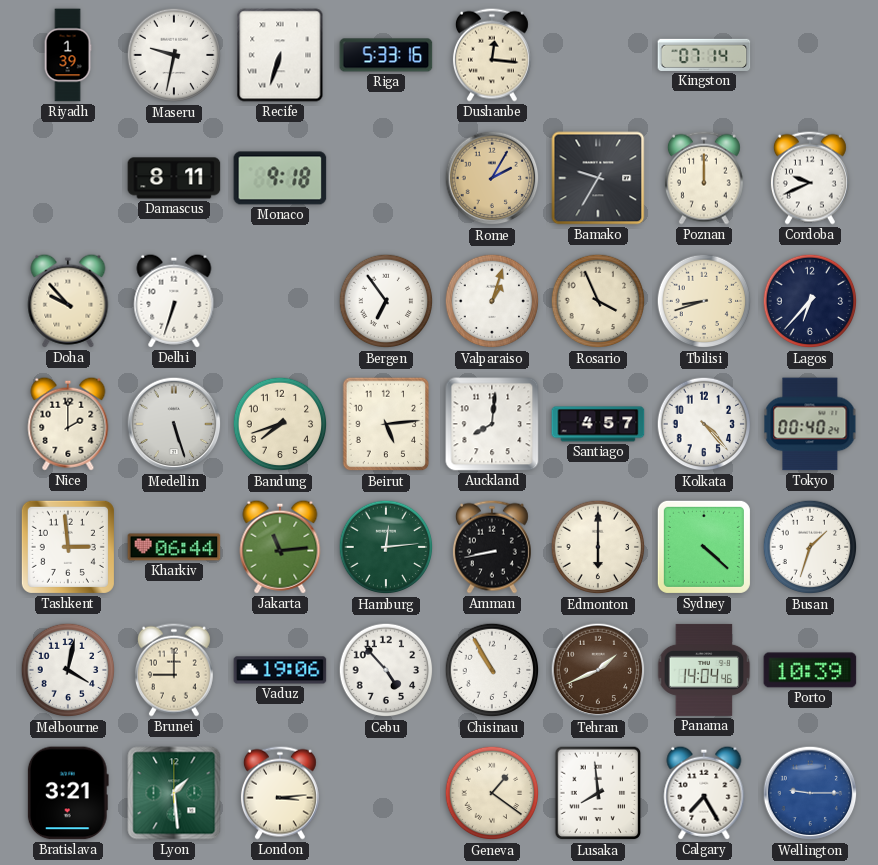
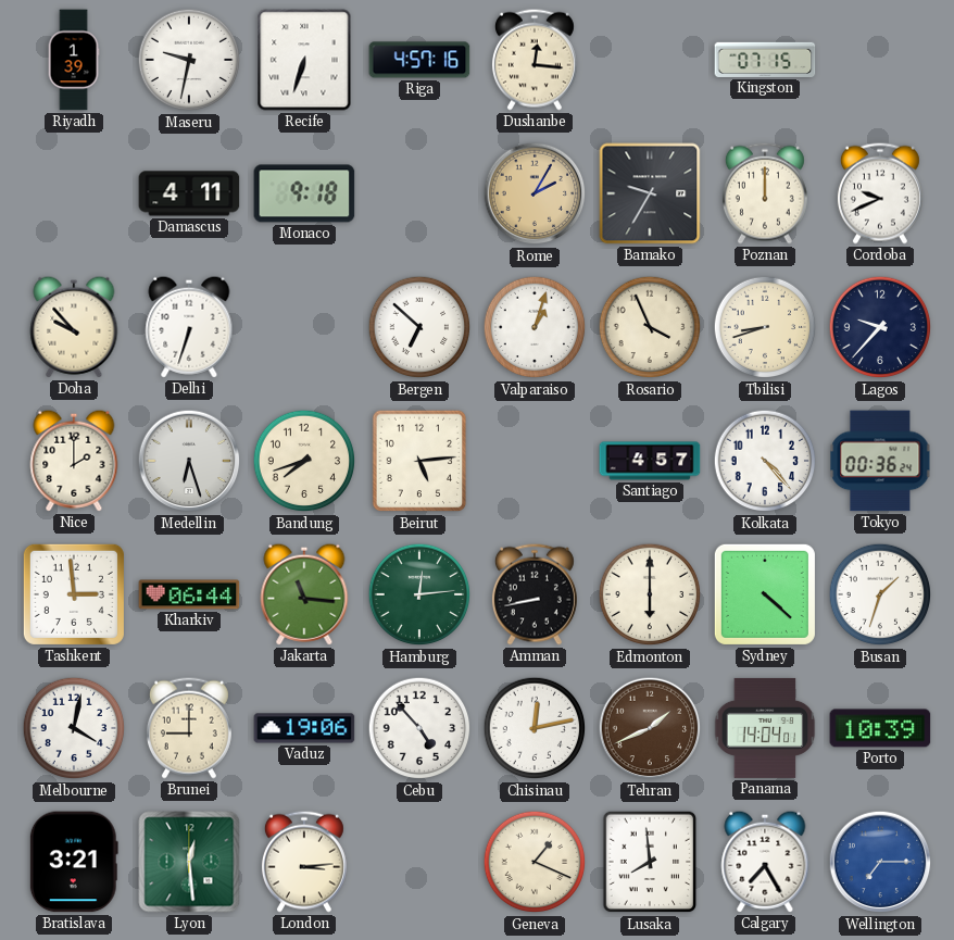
Riga: 5:33 -> 4:57
Kingston: 07:14 -> 07:15
Damascus: 8:11 -> 4:11
Bergen: 6:54 -> 6:52
Lagos: 6:37 -> 9:37
Medellin: 5:27 -> 6:27
Auckland: 8:01 -> none
Tokyo: 00:40 -> 00:36
Jakarta: 11:14 -> 11:16
Chisinau: 10:55 -> 12:13
Panama: 14:04:46 -> 14:04:01
Lyon: 1:29 -> 12:29
Geneva: 1:21 -> 1:19
Wellington: 9:15 -> 7:15
